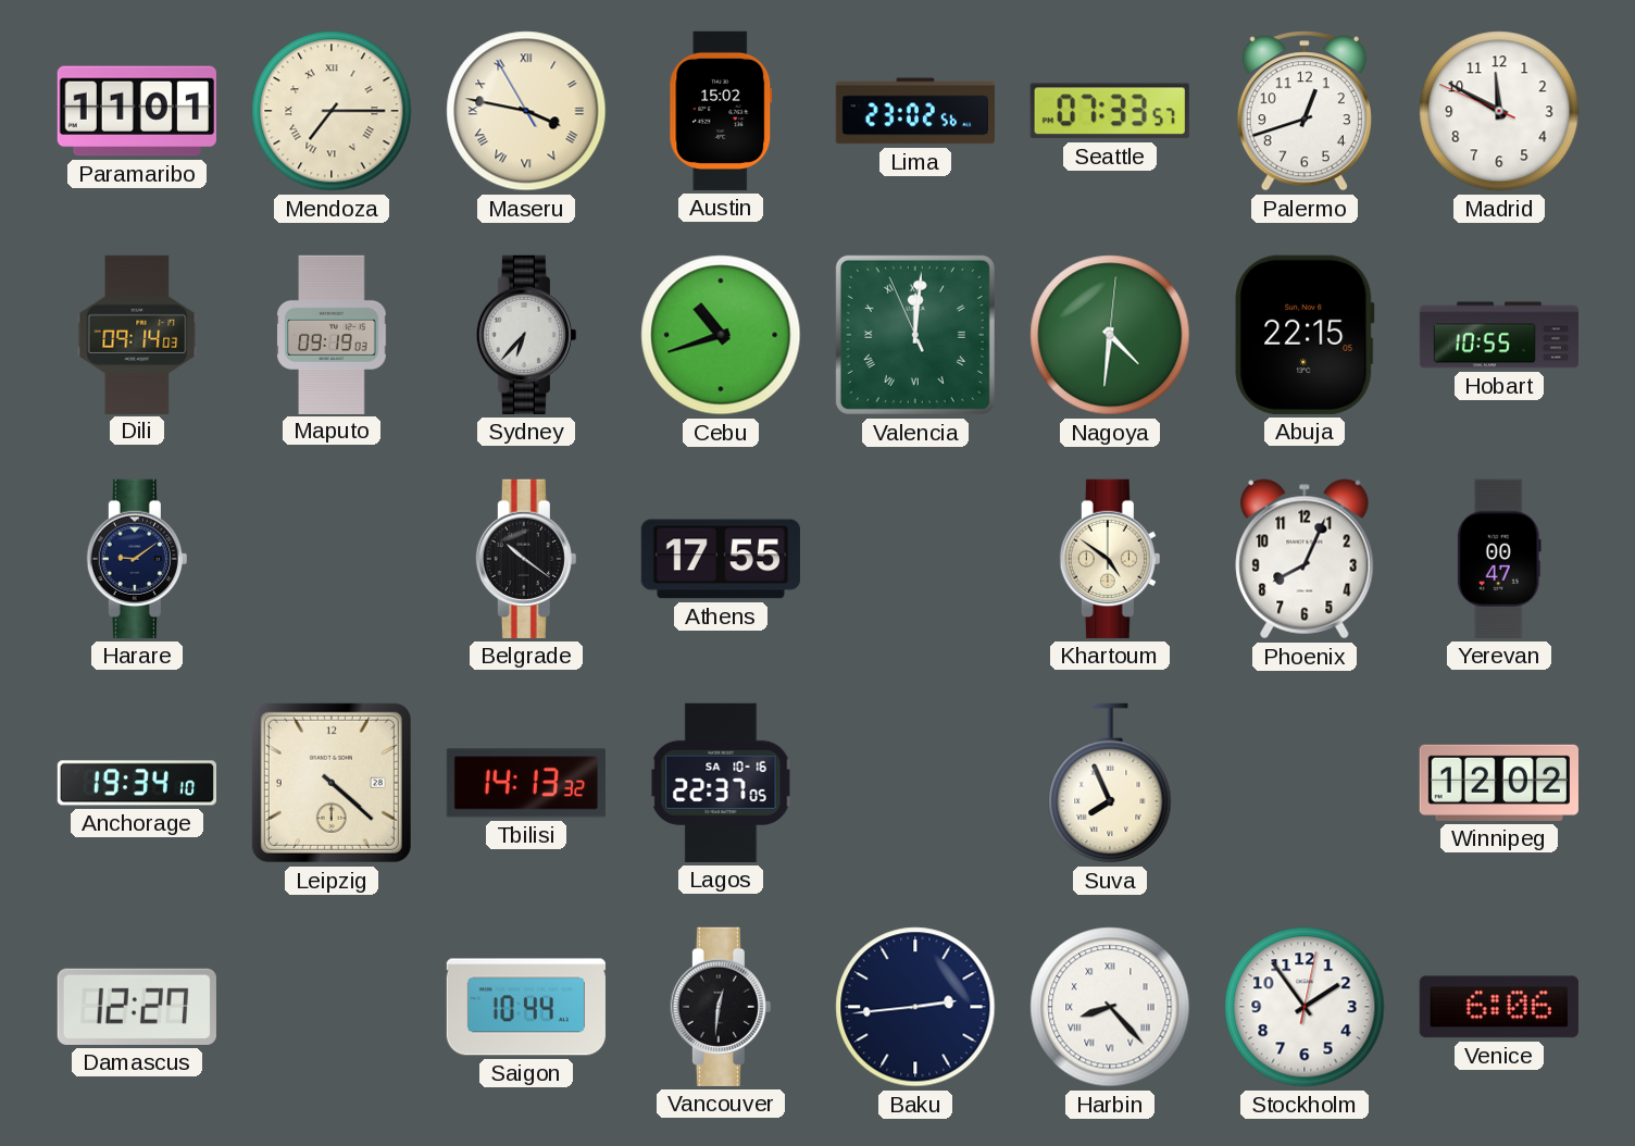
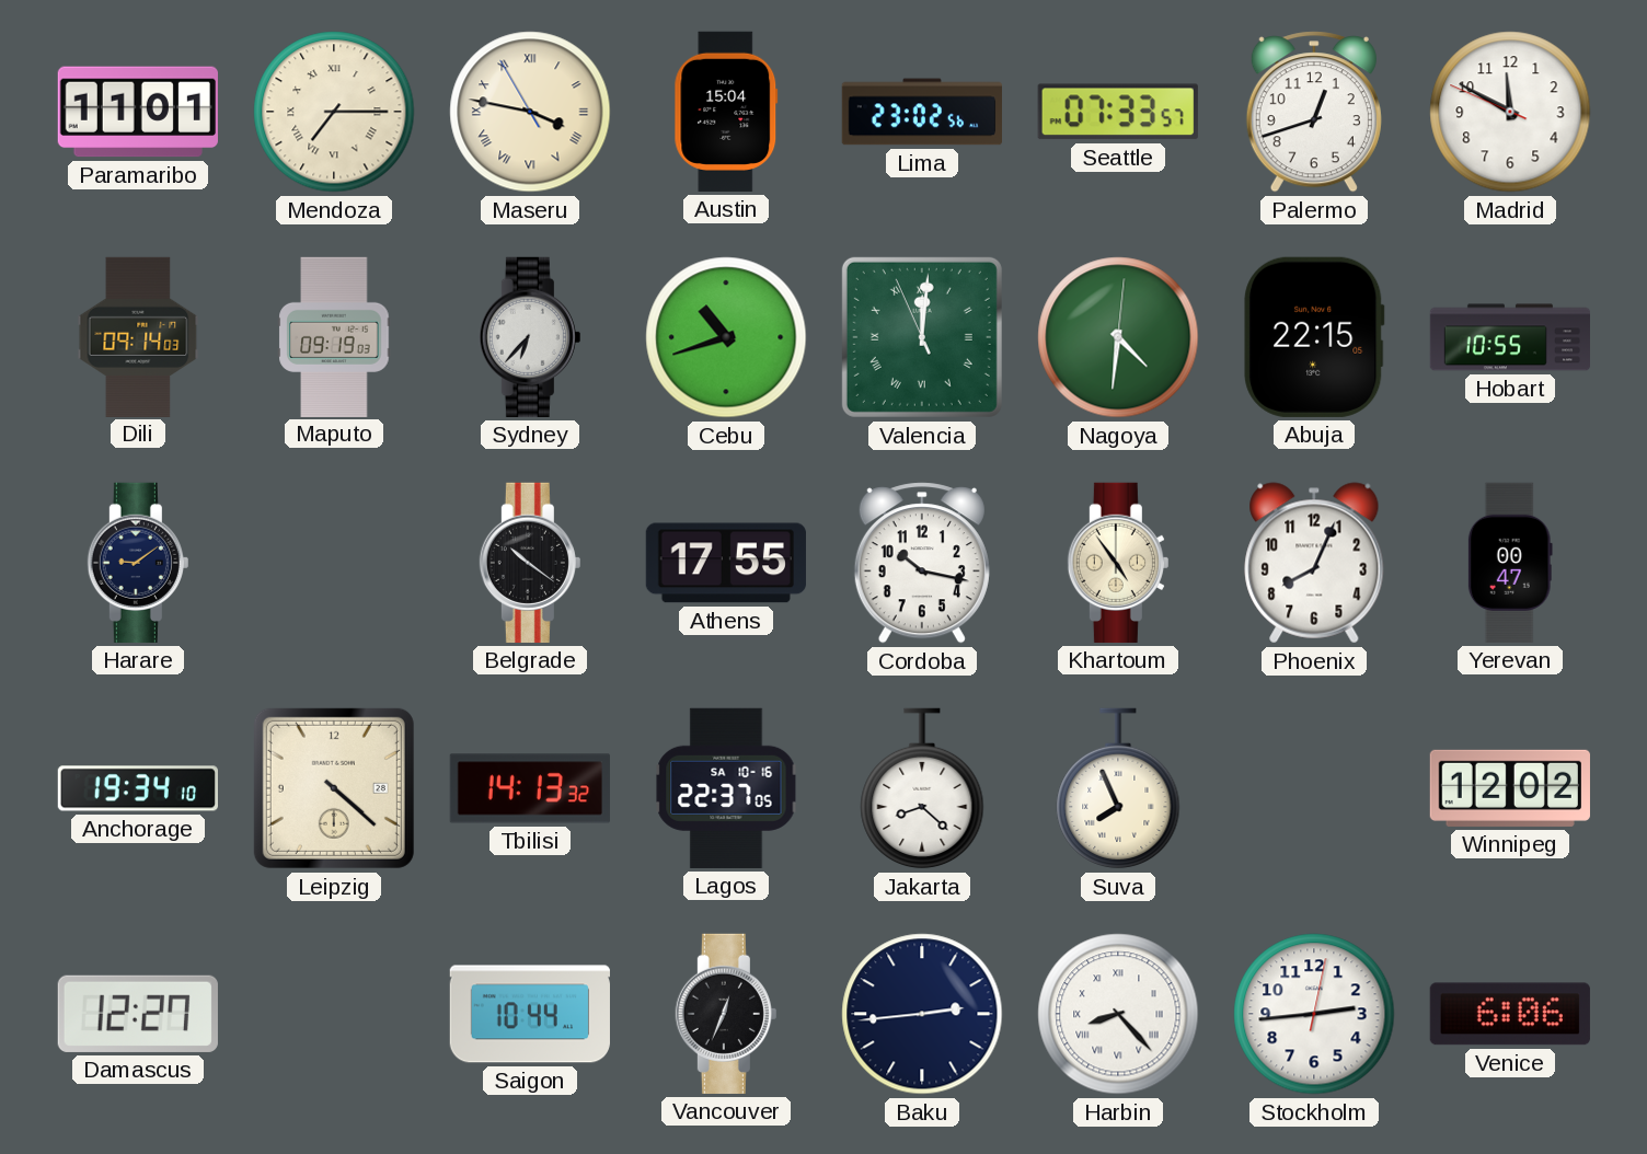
Austin: 15:02 -> 15:04
Cordoba: none -> 10:17
Khartoum: 4:51 -> 4:54
Jakarta: none -> 8:22
Vancouver: 12:31 -> 12:34
Stockholm: 1:54 -> 2:44
